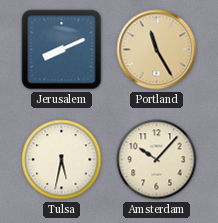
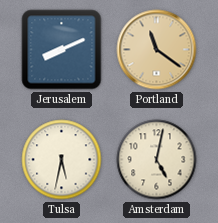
Portland: 11:25 -> 11:21
Amsterdam: 10:07 -> 5:02
